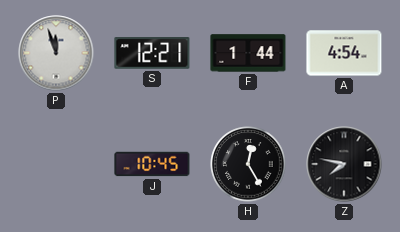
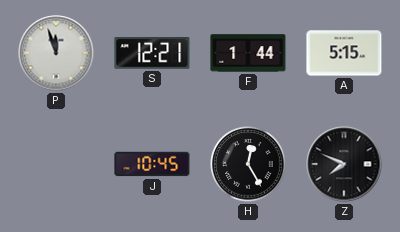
A: 4:54 -> 5:15
Z: 7:47 -> 7:49
